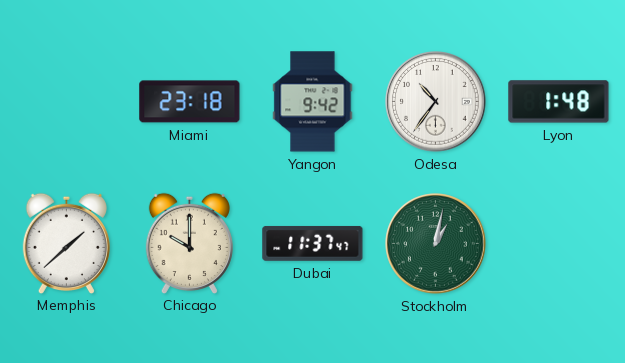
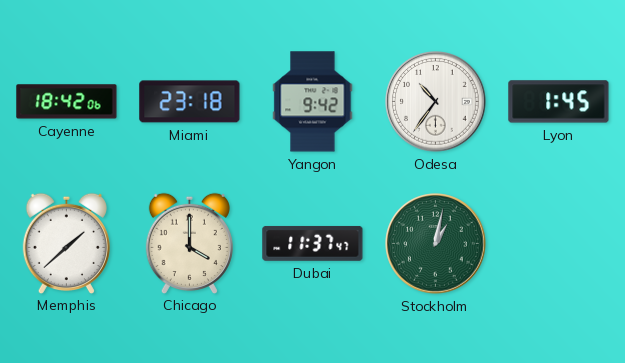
Cayenne: none -> 18:42
Lyon: 1:48 -> 1:45
Chicago: 10:00 -> 4:00
